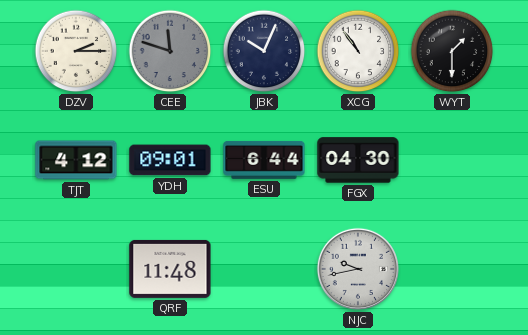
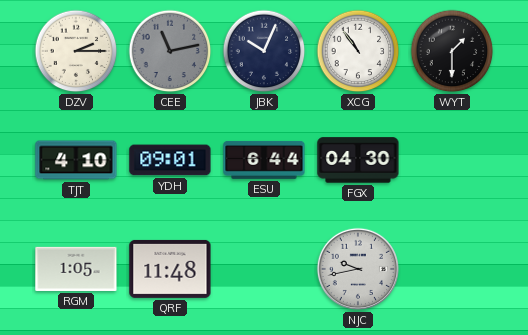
CEE: 11:48 -> 11:13
TJT: 4:12 -> 4:10
RGM: none -> 1:05
